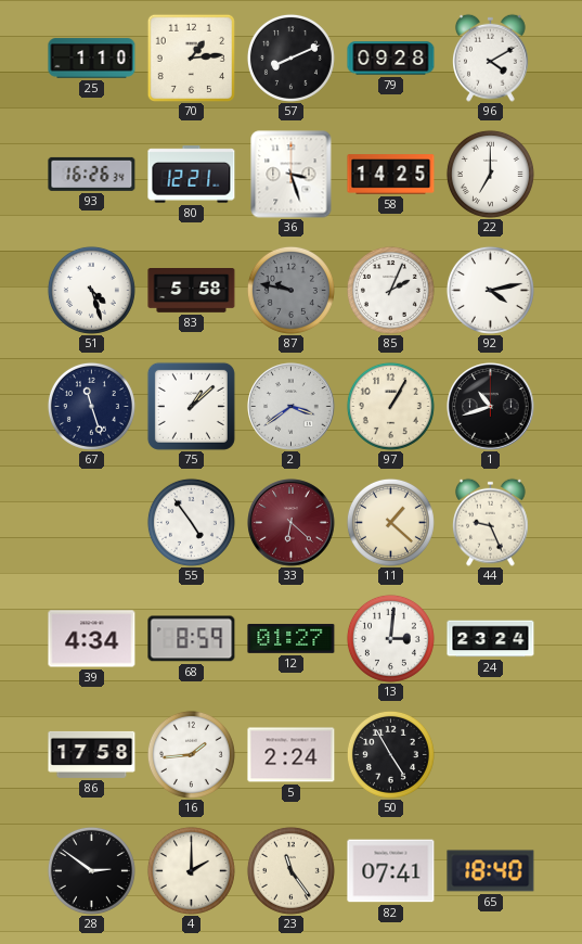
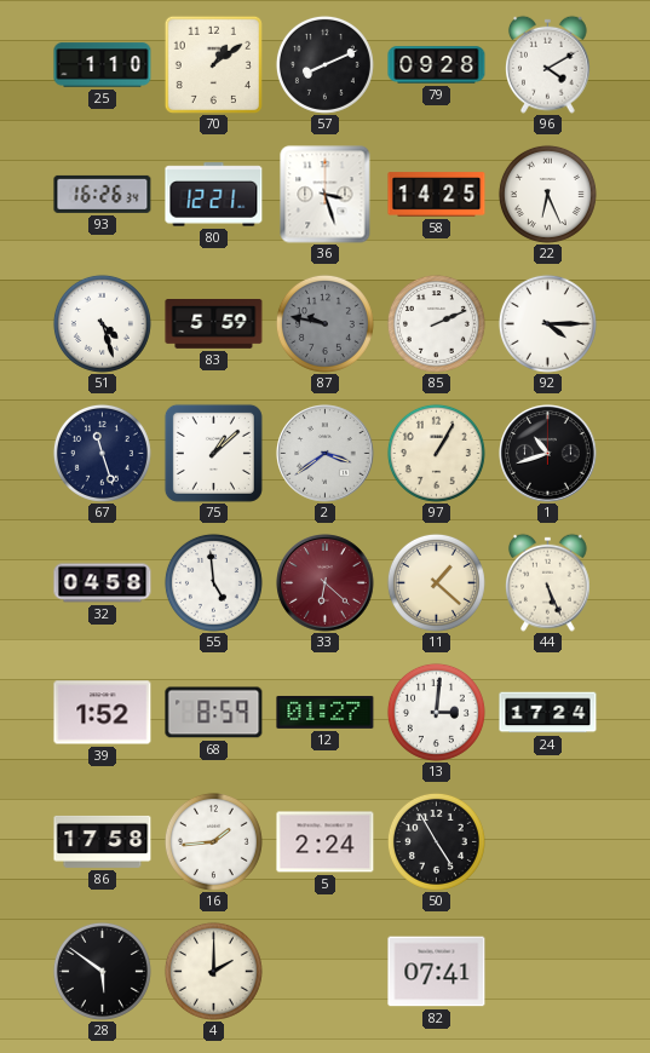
70: 1:14 -> 1:09
22: 7:00 -> 6:26
83: 5:58 -> 5:59
85: 2:04 -> 2:11
92: 4:13 -> 4:15
32: none -> 04:58
55: 4:54 -> 4:59
44: 9:26 -> 5:26
39: 4:34 -> 1:52
24: 23:24 -> 17:24
28: 2:51 -> 5:51
23: 11:24 -> none
65: 18:40 -> none
